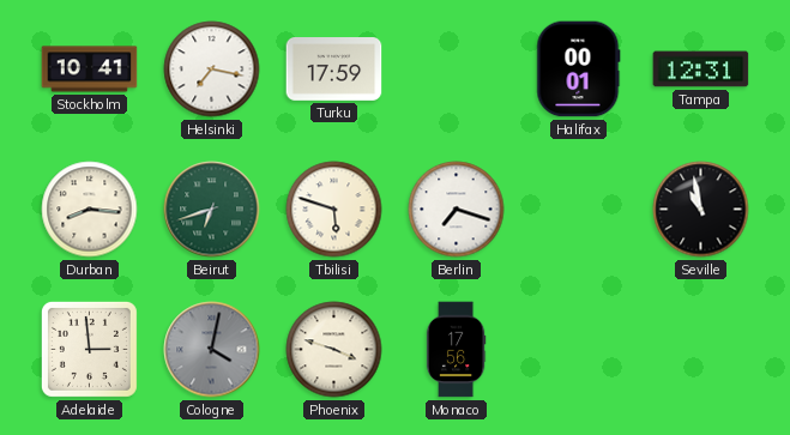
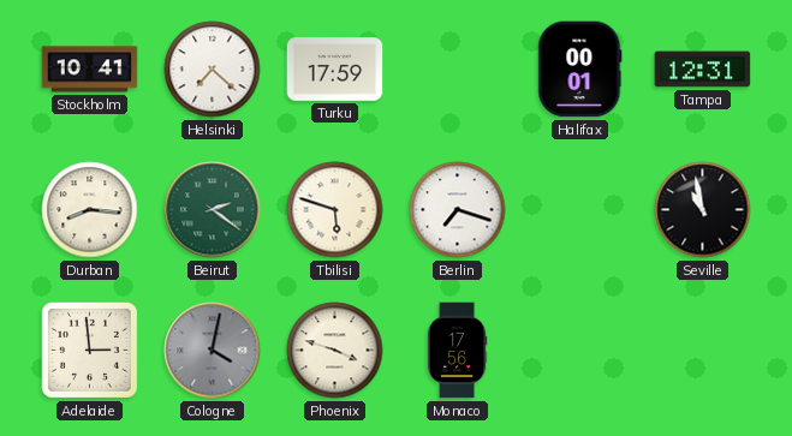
Helsinki: 7:17 -> 7:22
Beirut: 6:42 -> 2:21
